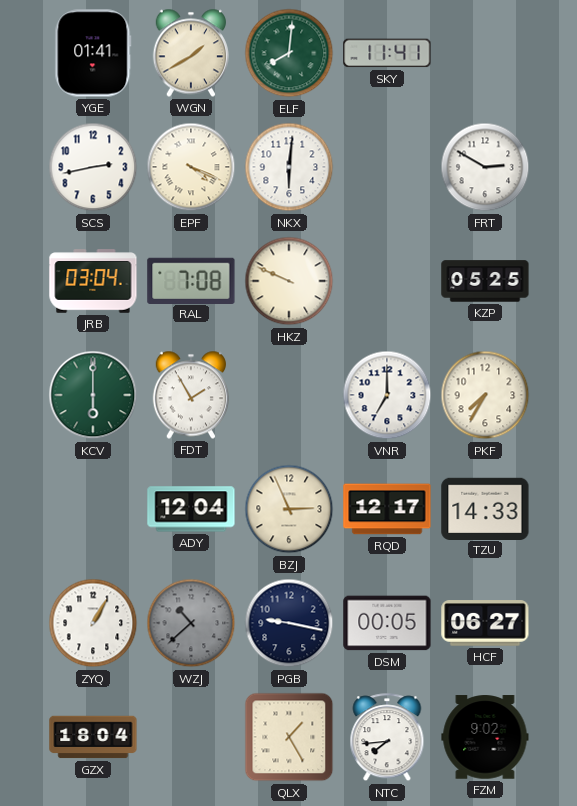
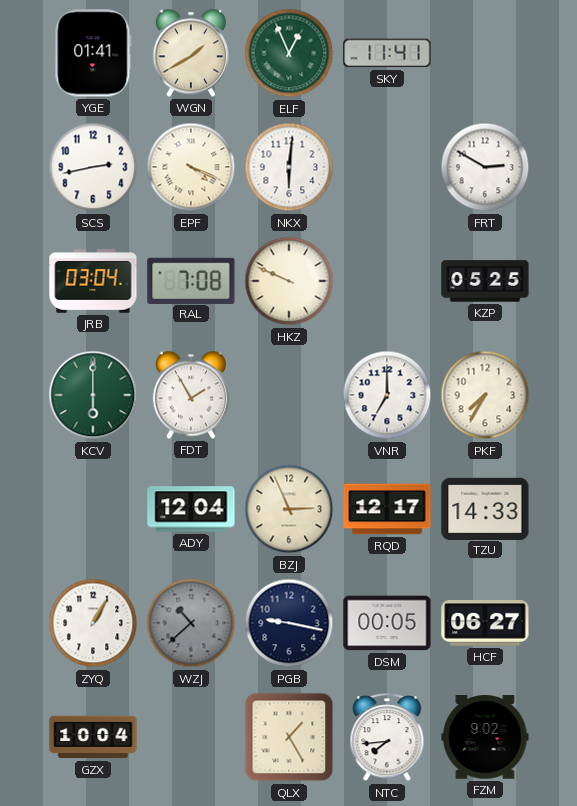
ELF: 8:01 -> 12:56
GZX: 18:04 -> 10:04
